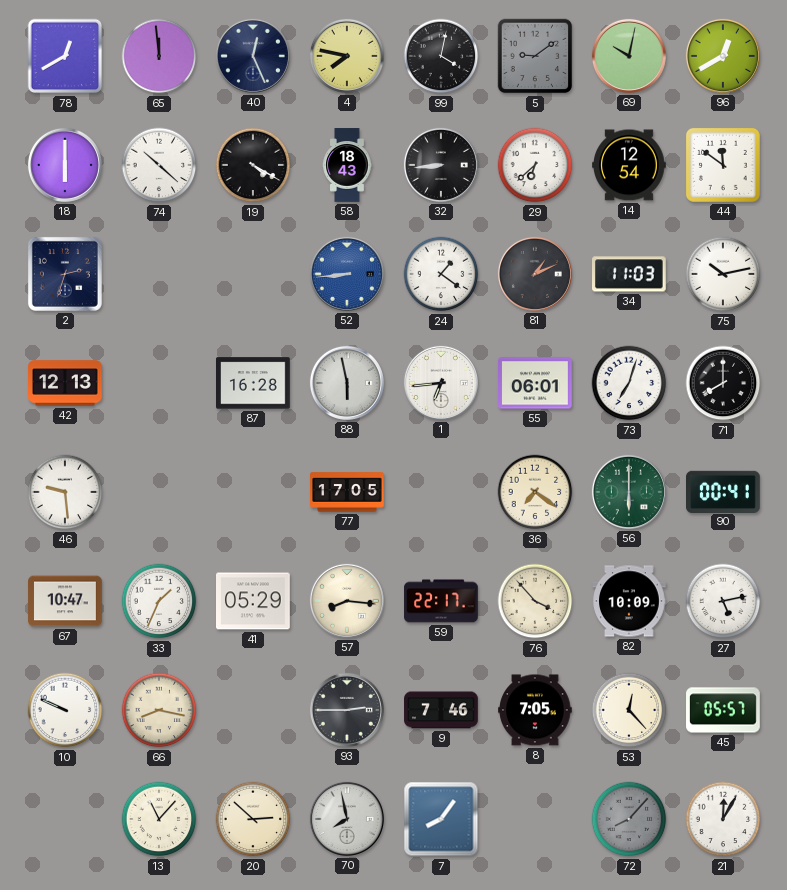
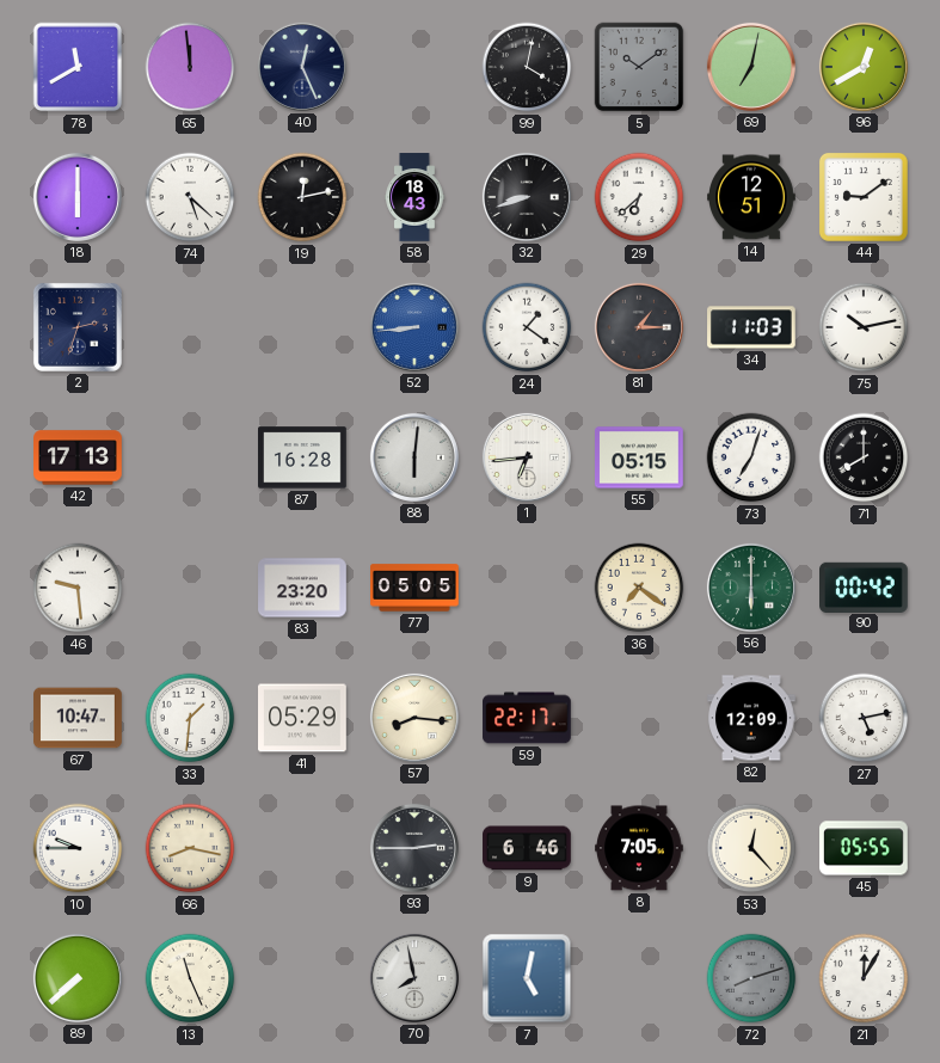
78: 12:40 -> 11:40
4: 7:47 -> none
5: 9:09 -> 10:09
69: 10:02 -> 7:02
74: 10:22 -> 5:22
19: 4:20 -> 12:13
32: 8:44 -> 8:42
14: 12:54 -> 12:51
44: 11:51 -> 9:09
81: 1:11 -> 1:15
42: 12:13 -> 17:13
88: 5:58 -> 6:01
55: 06:01 -> 05:15
83: none -> 23:20
77: 17:05 -> 05:05
90: 00:41 -> 00:42
33: 1:34 -> 1:31
76: 3:53 -> none
82: 10:09 -> 12:09
10: 9:49 -> 9:45
9: 7:46 -> 6:46
45: 05:57 -> 05:55
89: none -> 7:38
13: 11:07 -> 11:26
20: 2:52 -> none
7: 8:06 -> 5:02
72: 8:07 -> 8:12
